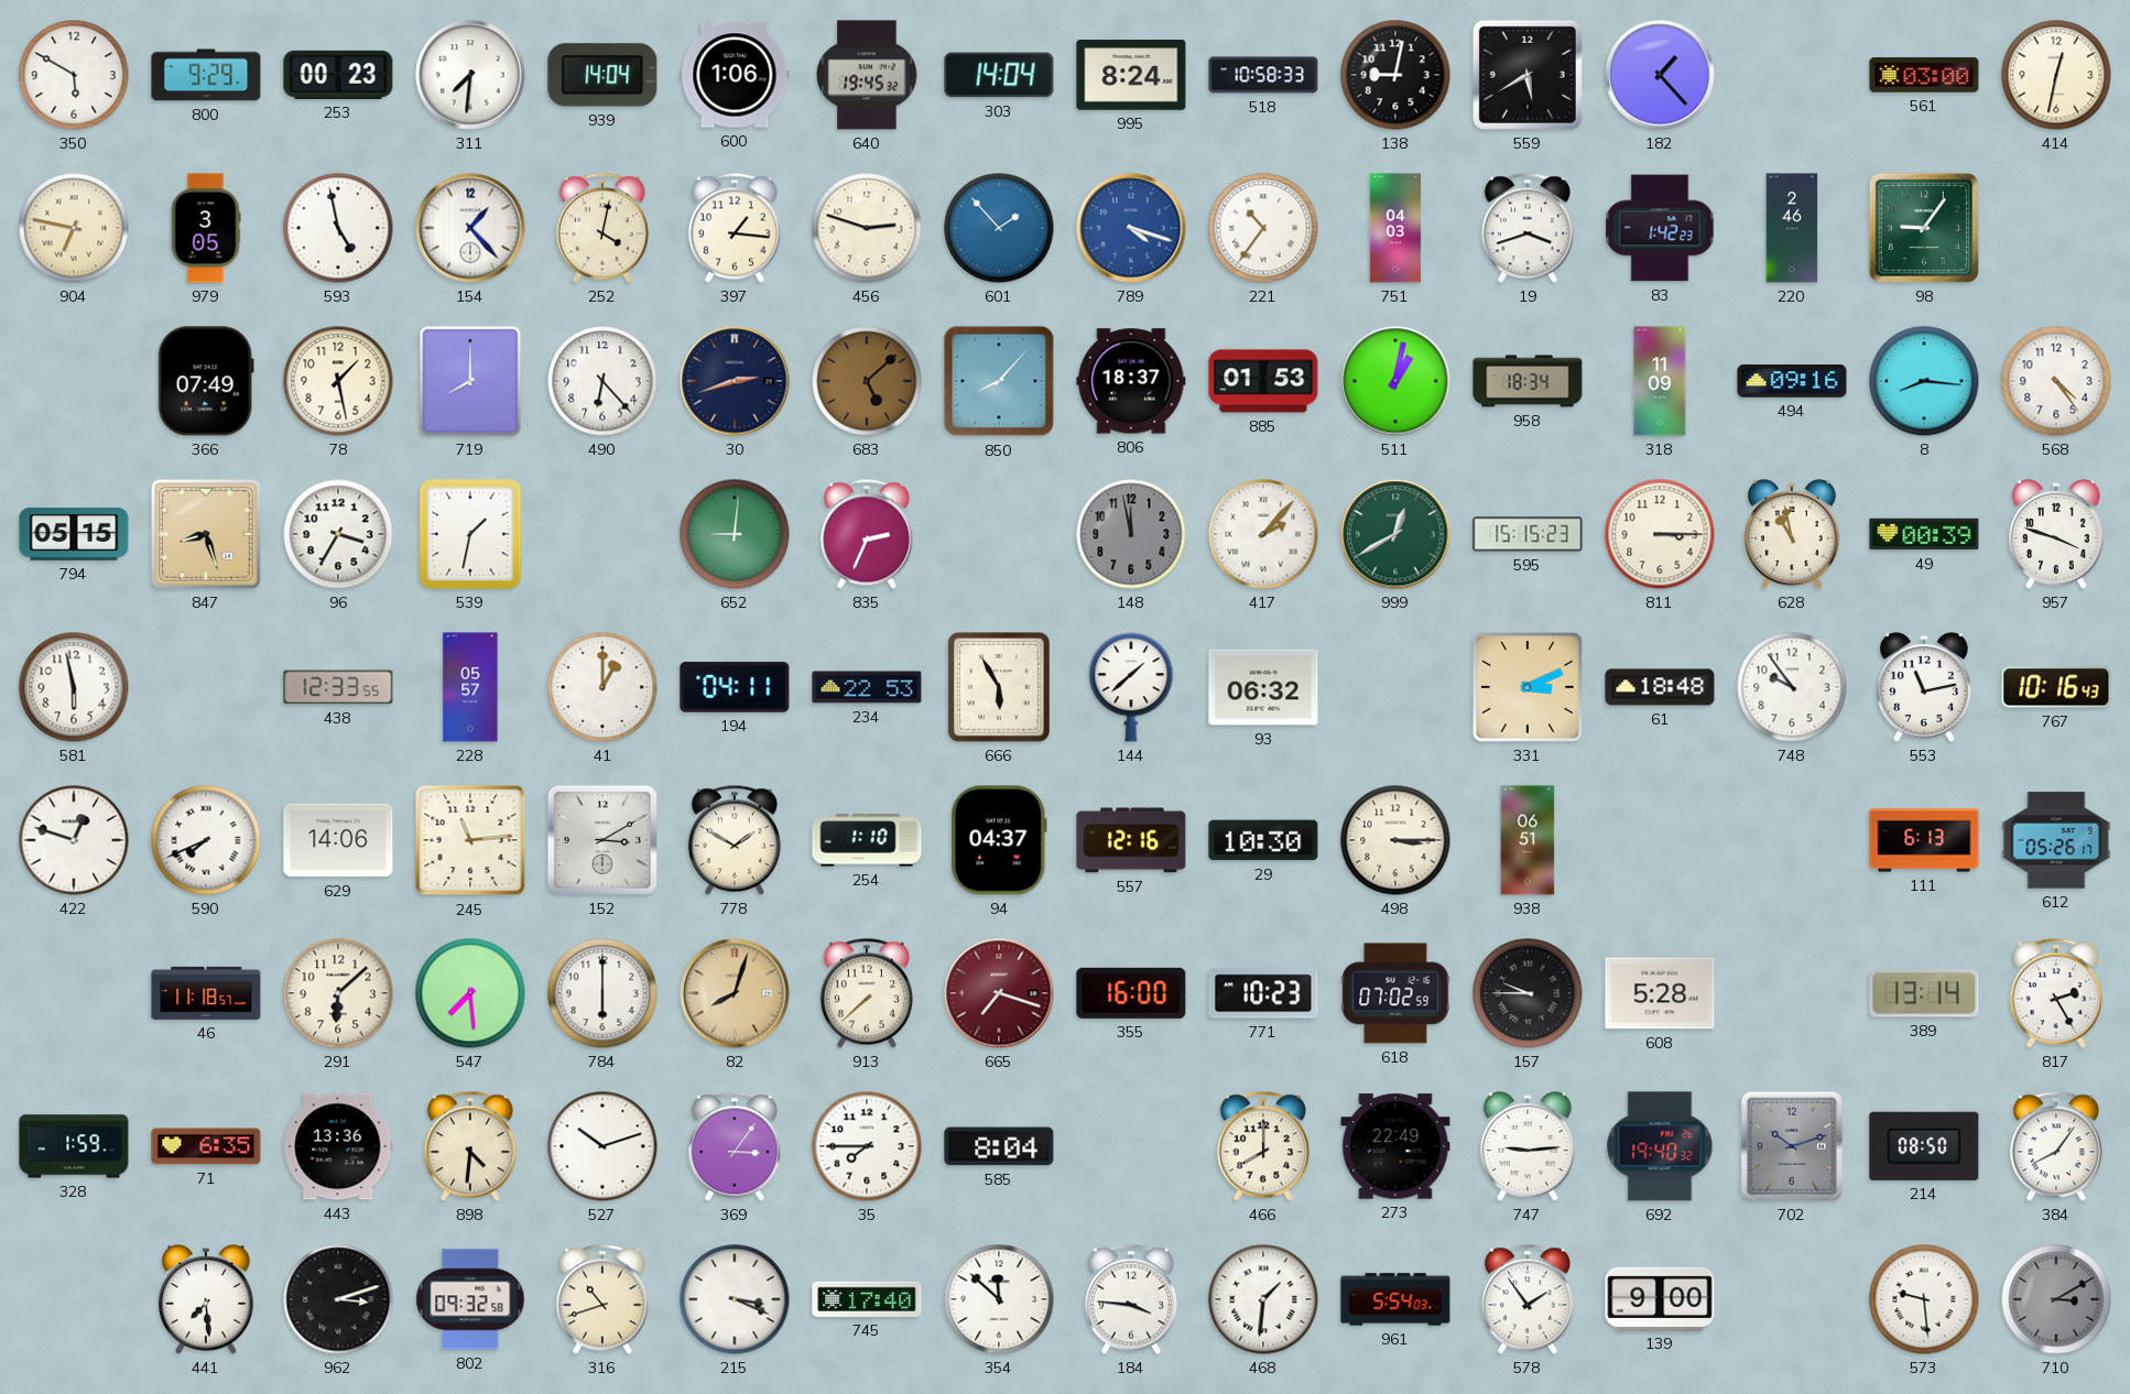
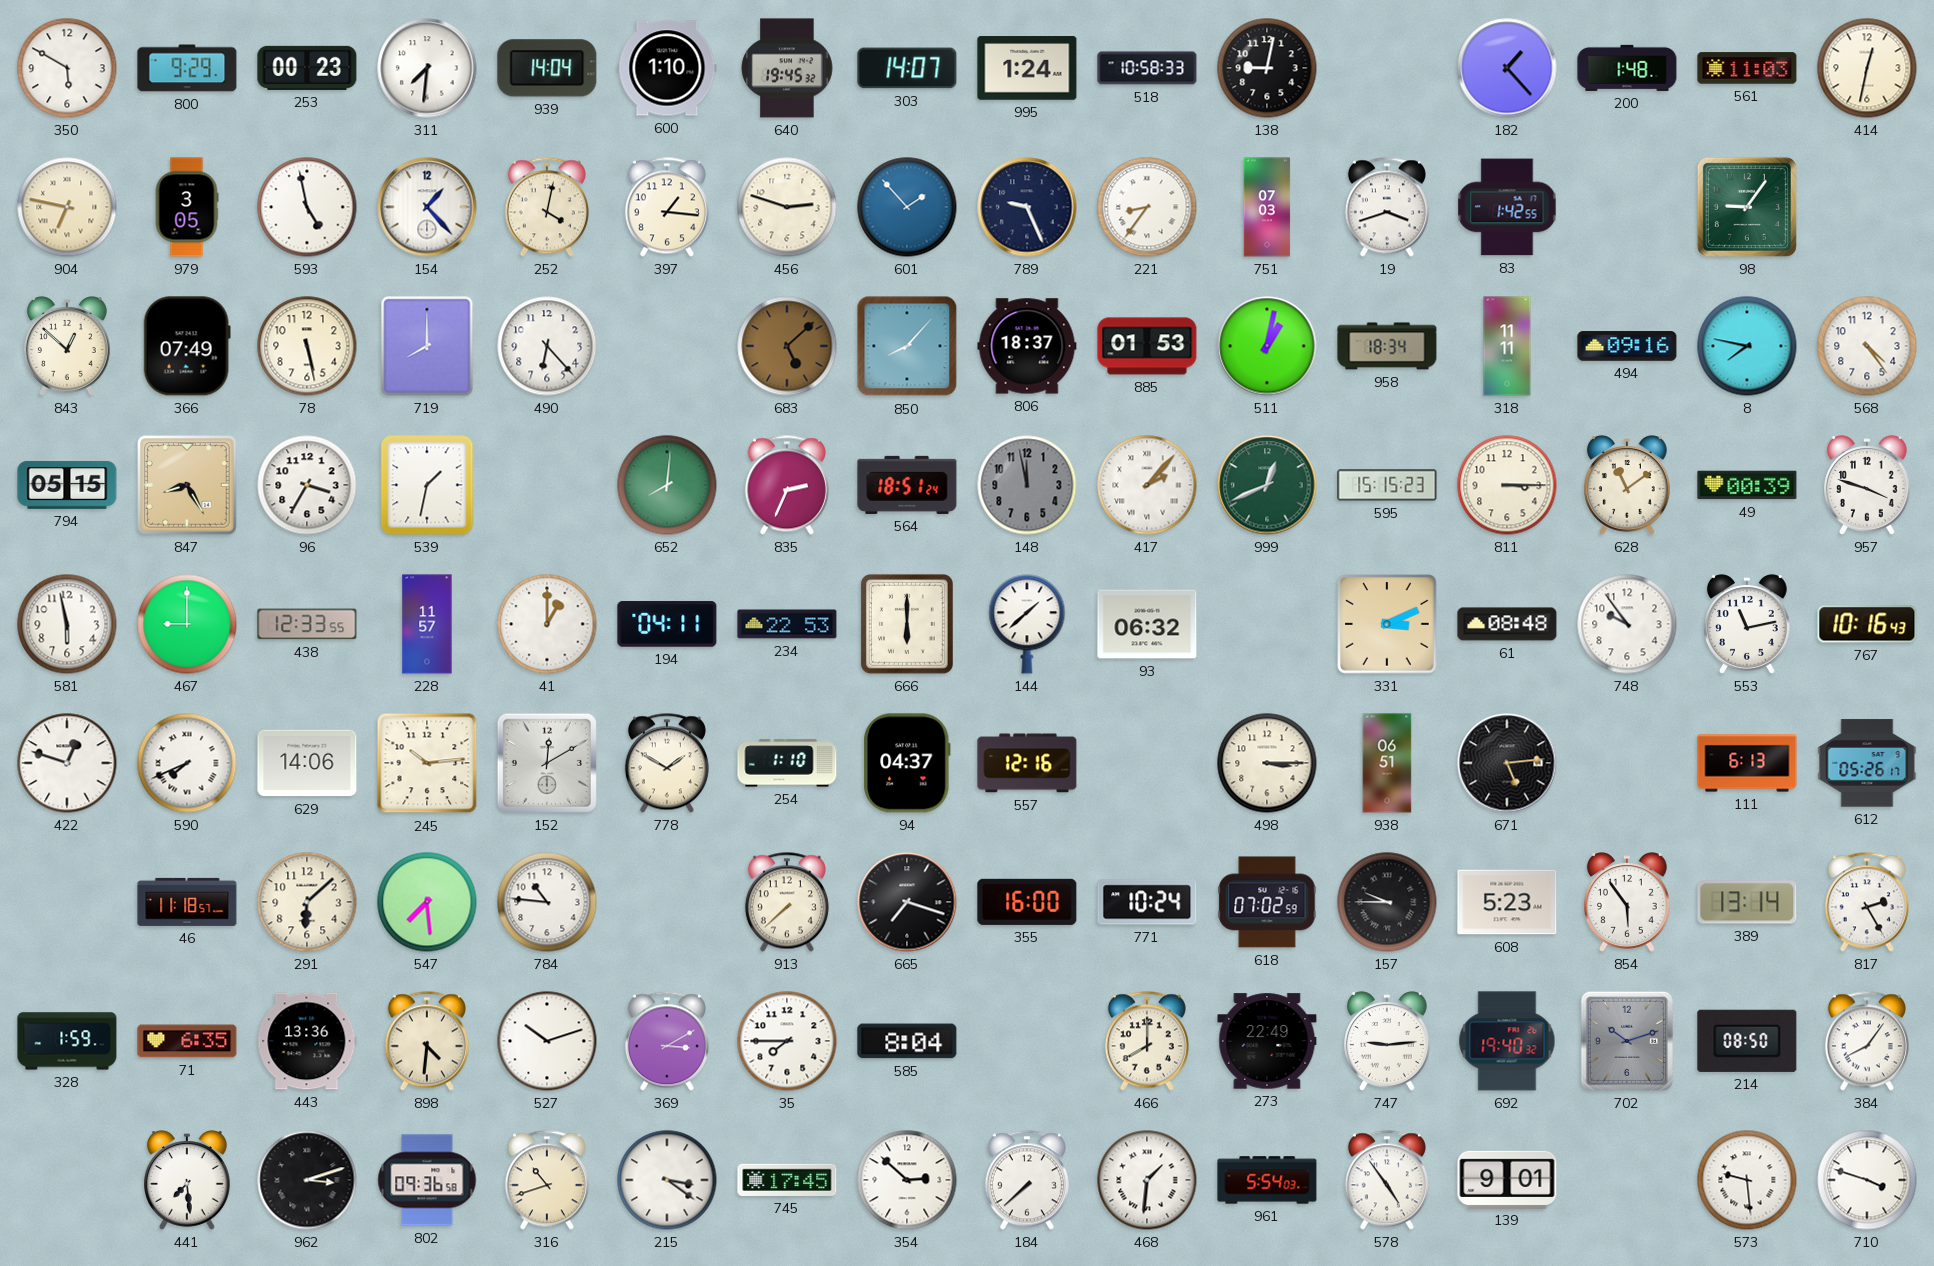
600: 1:06 -> 1:10
303: 14:04 -> 14:07
995: 8:24 -> 1:24
559: 5:40 -> none
200: none -> 1:48
561: 03:00 -> 11:03
789: 4:18 -> 9:26
789 dial: blue -> navy
221: 10:36 -> 8:36
751: 04:03 -> 07:03
83: 1:42:23 -> 1:42:55
220: 2:46 -> none
843: none -> 12:52
78: 1:28 -> 5:28
30: 2:42 -> none
318: 11:09 -> 11:11
8: 8:16 -> 7:47
847: 8:27 -> 8:25
652: 9:01 -> 8:01
564: none -> 18:51
999: 12:40 -> 12:41
628: 10:58 -> 11:09
467: none -> 9:00
228: 05:57 -> 11:57
666: 5:55 -> 6:00
61: 18:48 -> 08:48
245: 11:14 -> 10:14
152: 3:10 -> 12:10
29: 10:30 -> none
671: none -> 5:14
784: 6:00 -> 10:46
82: 8:03 -> none
665 dial: burgundy -> black
771: 10:23 -> 10:24
608: 5:28 -> 5:23
854: none -> 5:54
369: 3:06 -> 3:10
802: 09:32 -> 09:36
215: 3:19 -> 3:21
745: 17:40 -> 17:45
354: 11:52 -> 2:52
184: 3:46 -> 7:38
578: 1:54 -> 4:54
139: 9:00 -> 9:01
710: 3:10 -> 3:48
710 dial: grey -> white
